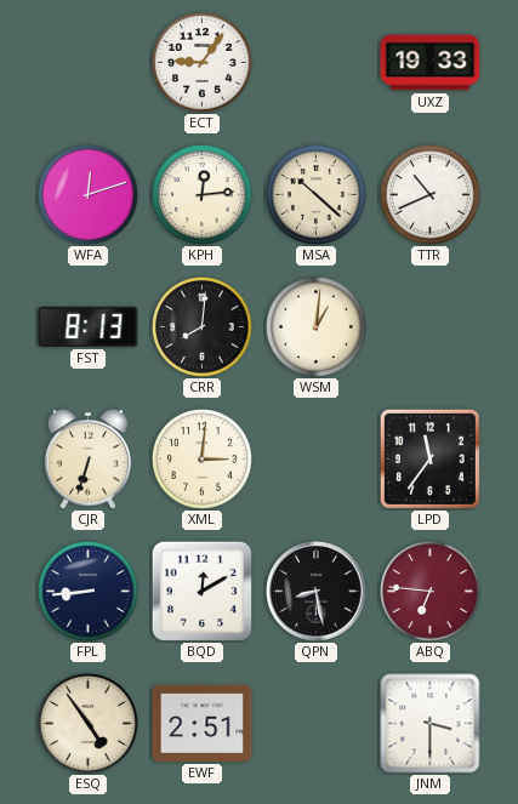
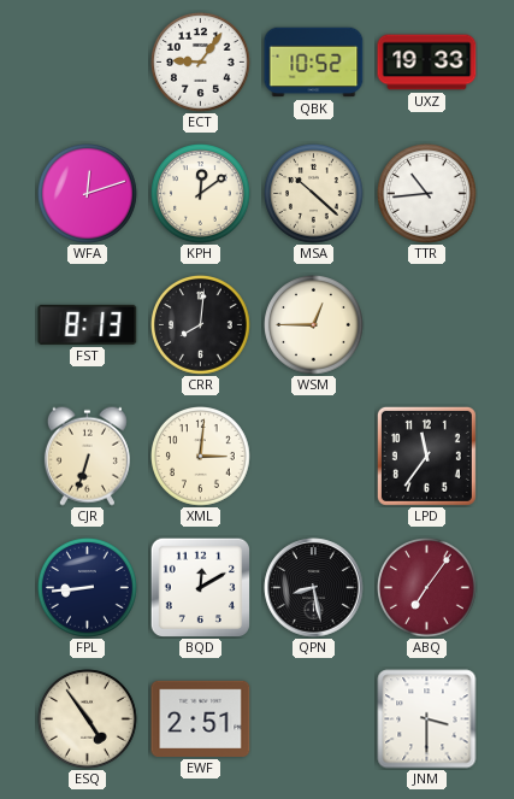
QBK: none -> 10:52
KPH: 12:14 -> 12:09
TTR: 10:41 -> 10:44
WSM: 1:01 -> 12:45
ABQ: 6:46 -> 7:06
